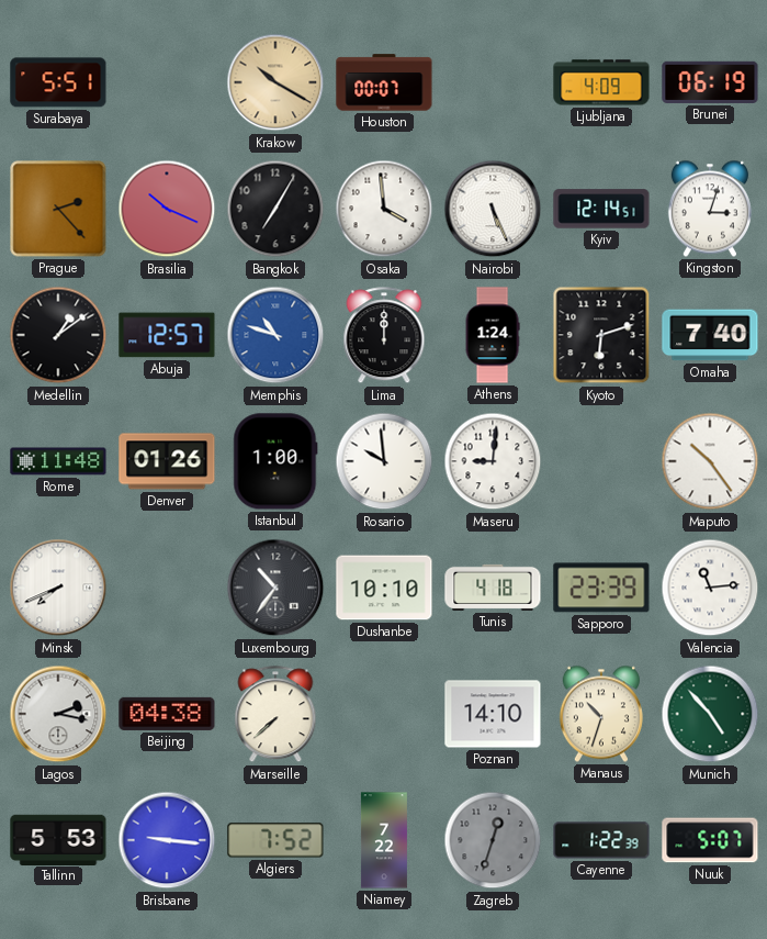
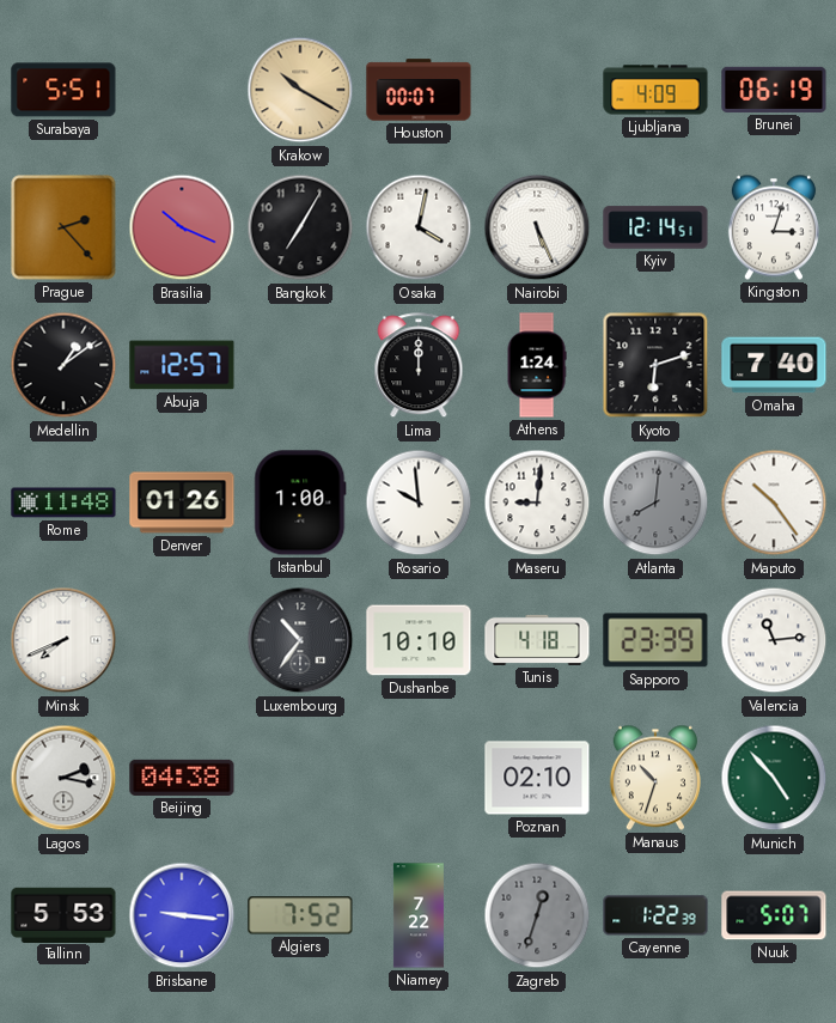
Osaka: 3:59 -> 4:02
Memphis: 10:48 -> none
Atlanta: none -> 8:01
Marseille: 7:38 -> none
Poznan: 14:10 -> 02:10
